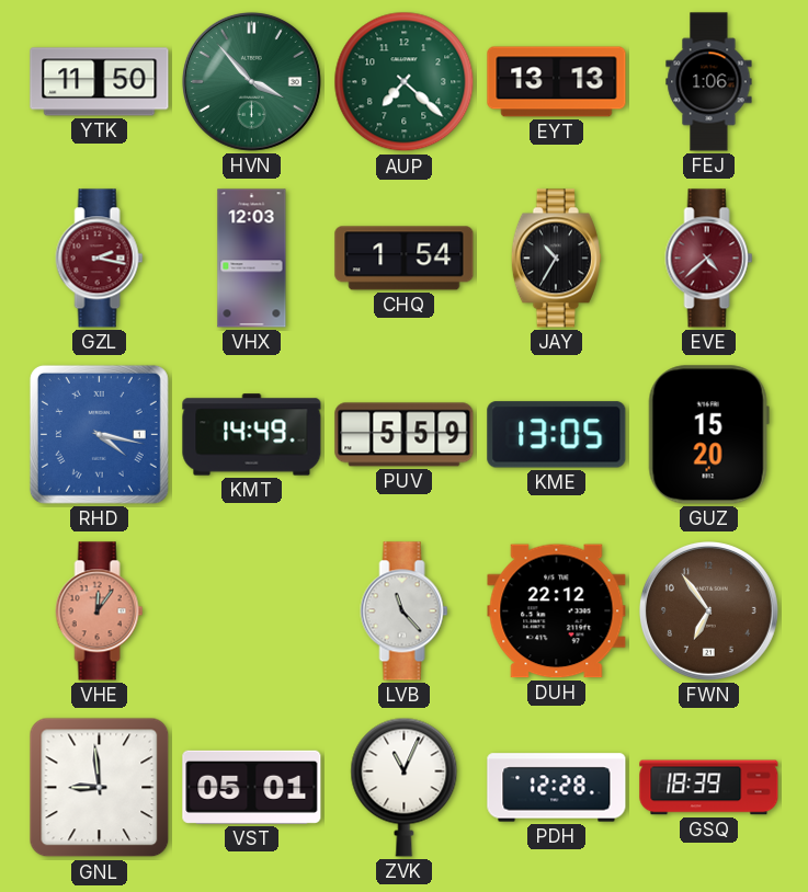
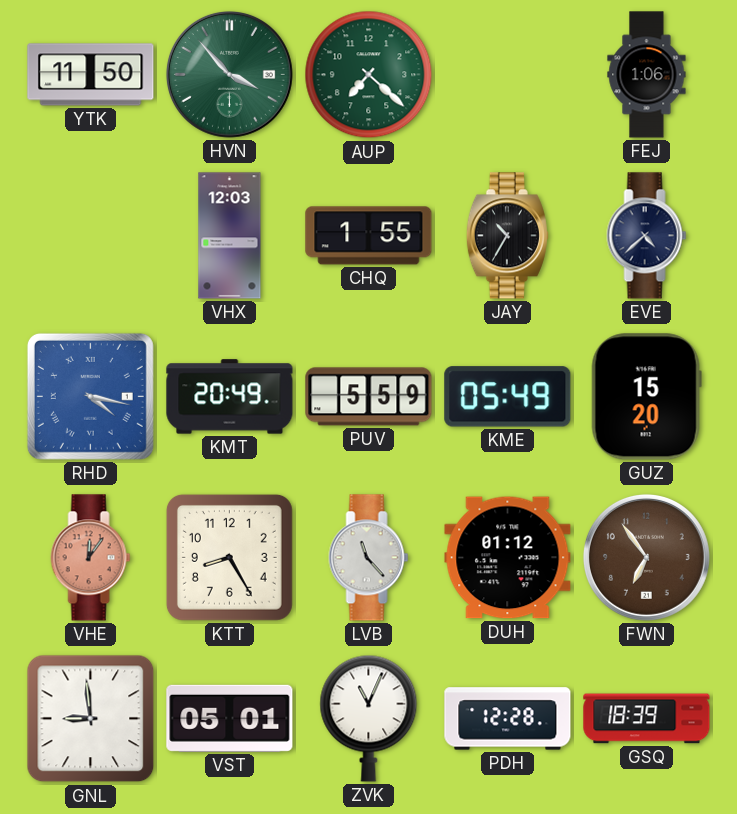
EYT: 13:13 -> none
GZL: 2:17 -> none
CHQ: 1:54 -> 1:55
EVE dial: burgundy -> navy
KMT: 14:49 -> 20:49
KME: 13:05 -> 05:49
KTT: none -> 8:25
DUH: 22:12 -> 01:12
